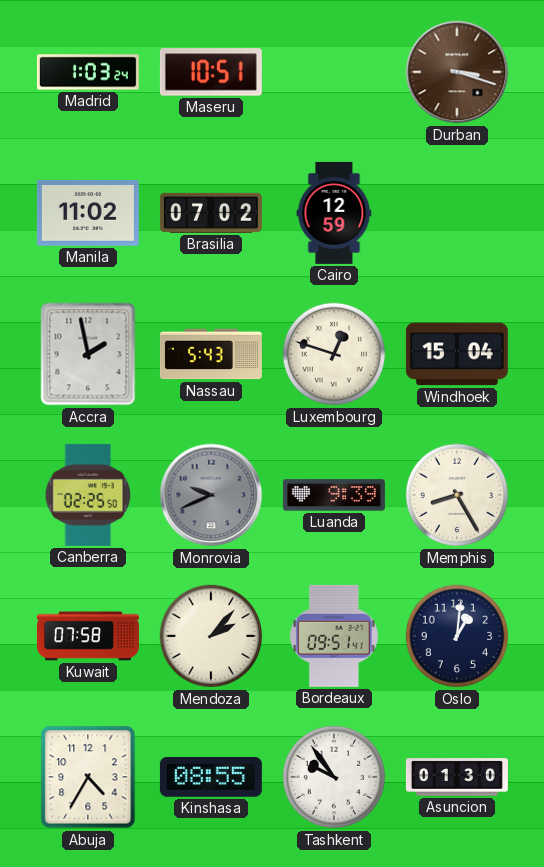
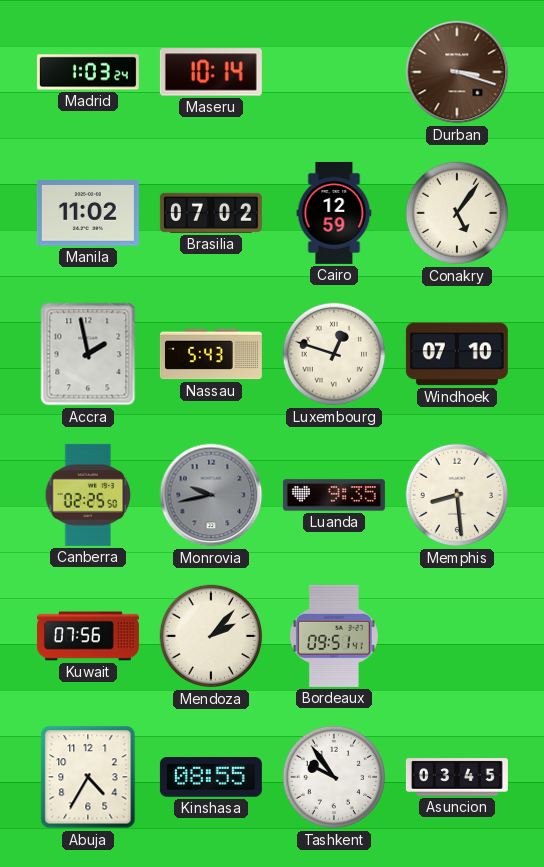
Maseru: 10:51 -> 10:14
Conakry: none -> 5:06
Windhoek: 15:04 -> 07:10
Monrovia: 9:41 -> 9:43
Luanda: 9:39 -> 9:35
Memphis: 8:25 -> 8:29
Kuwait: 07:58 -> 07:56
Oslo: 1:01 -> none
Asuncion: 01:30 -> 03:45
